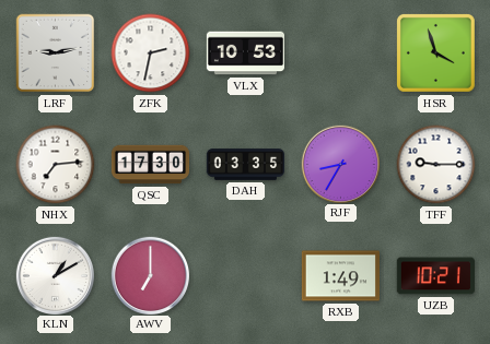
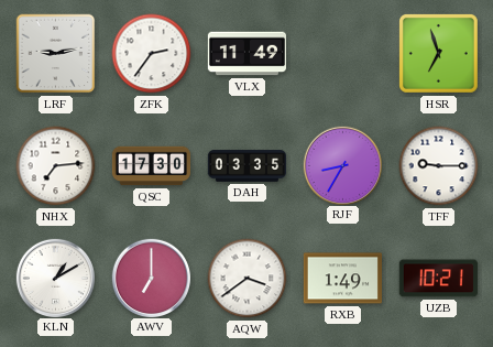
ZFK: 2:32 -> 2:36
VLX: 10:53 -> 11:49
HSR: 3:57 -> 6:57
AQW: none -> 3:39
